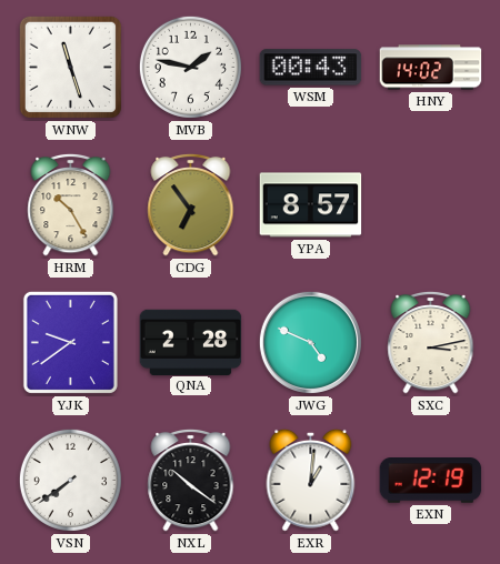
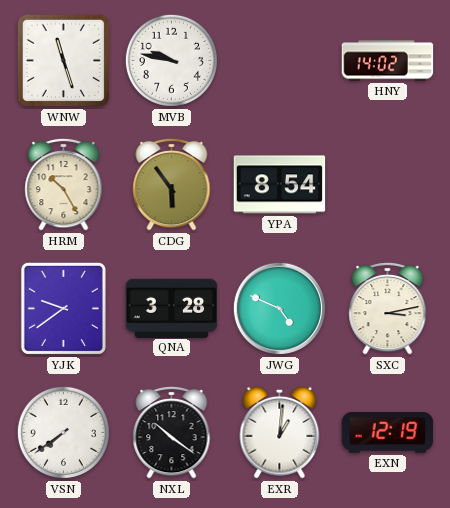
MVB: 1:47 -> 9:47
WSM: 00:43 -> none
CDG: 6:54 -> 5:54
YPA: 8:57 -> 8:54
QNA: 2:28 -> 3:28
